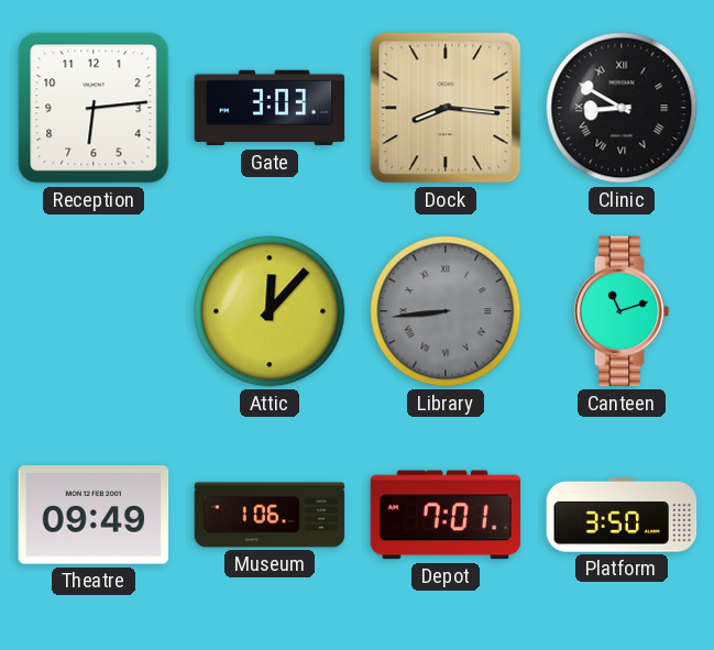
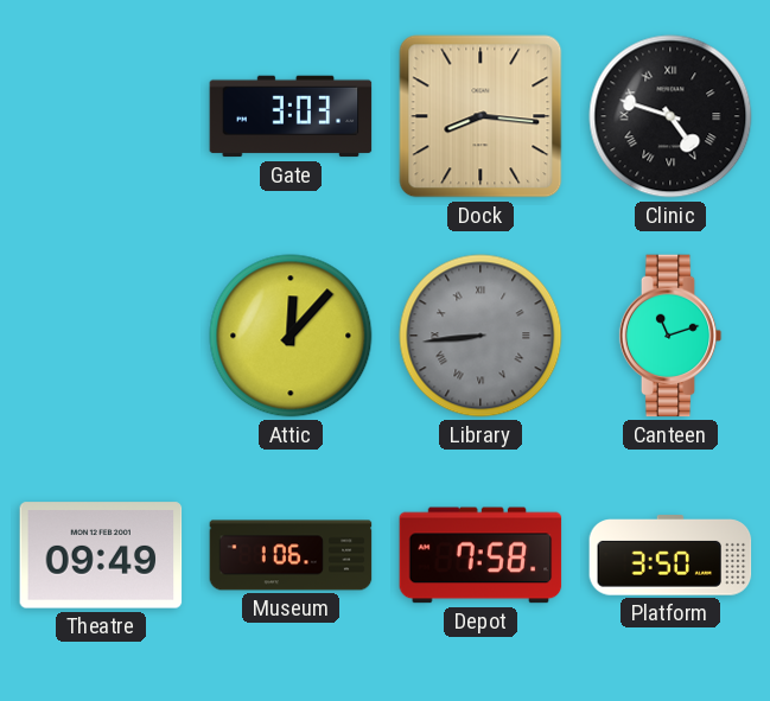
Reception: 6:14 -> none
Clinic: 8:50 -> 4:48
Depot: 7:01 -> 7:58
